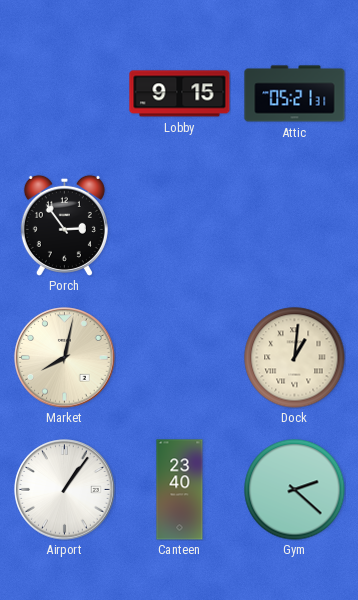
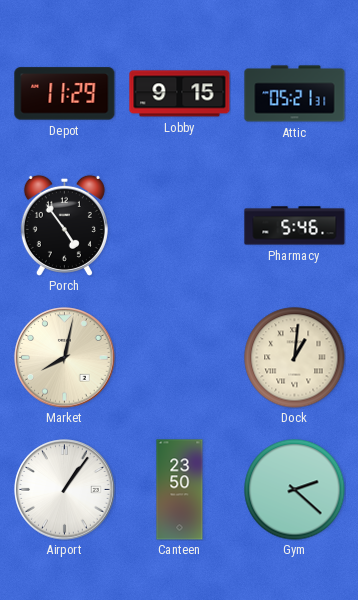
Depot: none -> 11:29
Porch: 2:54 -> 4:54
Pharmacy: none -> 5:46
Canteen: 23:40 -> 23:50
